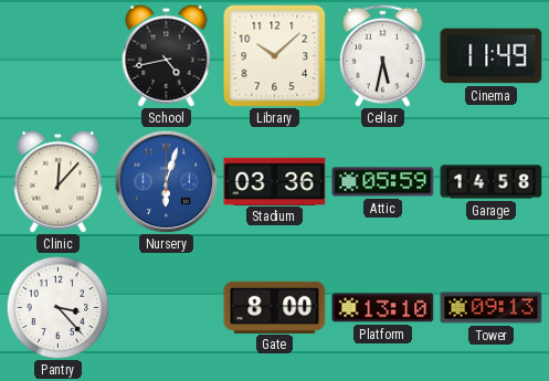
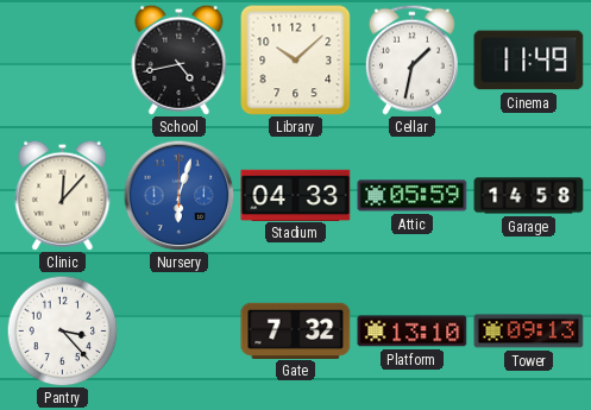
Cellar: 5:32 -> 1:32
Stadium: 03:36 -> 04:33
Gate: 8:00 -> 7:32
